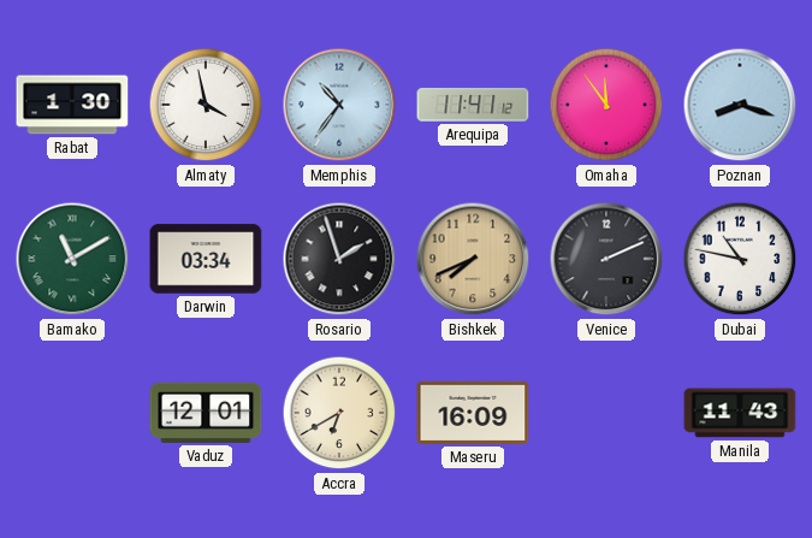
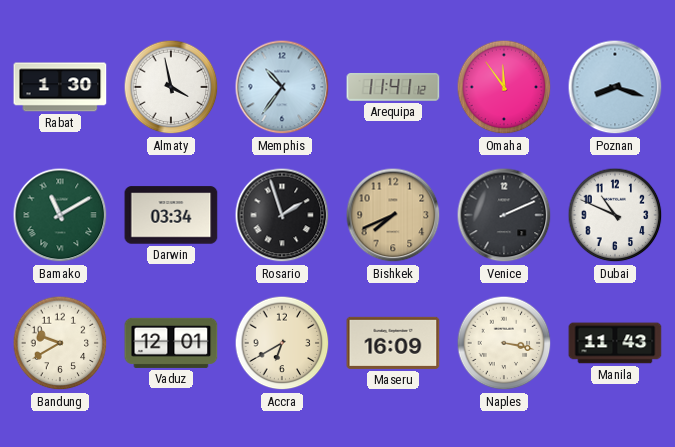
Dubai: 10:47 -> 10:49
Bandung: none -> 9:40
Naples: none -> 3:17
